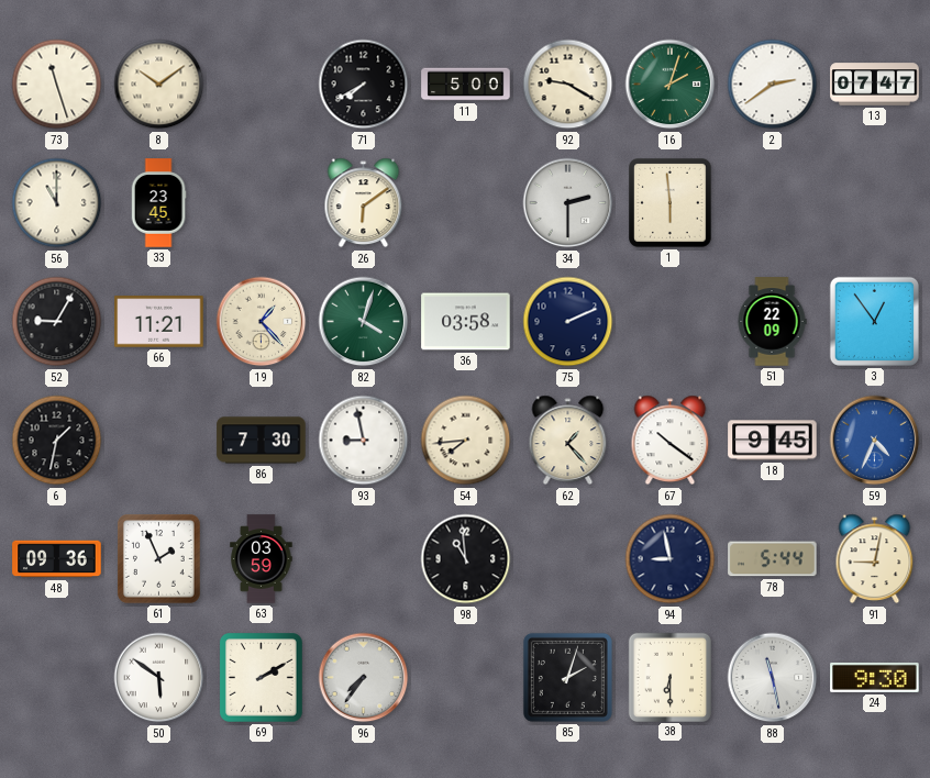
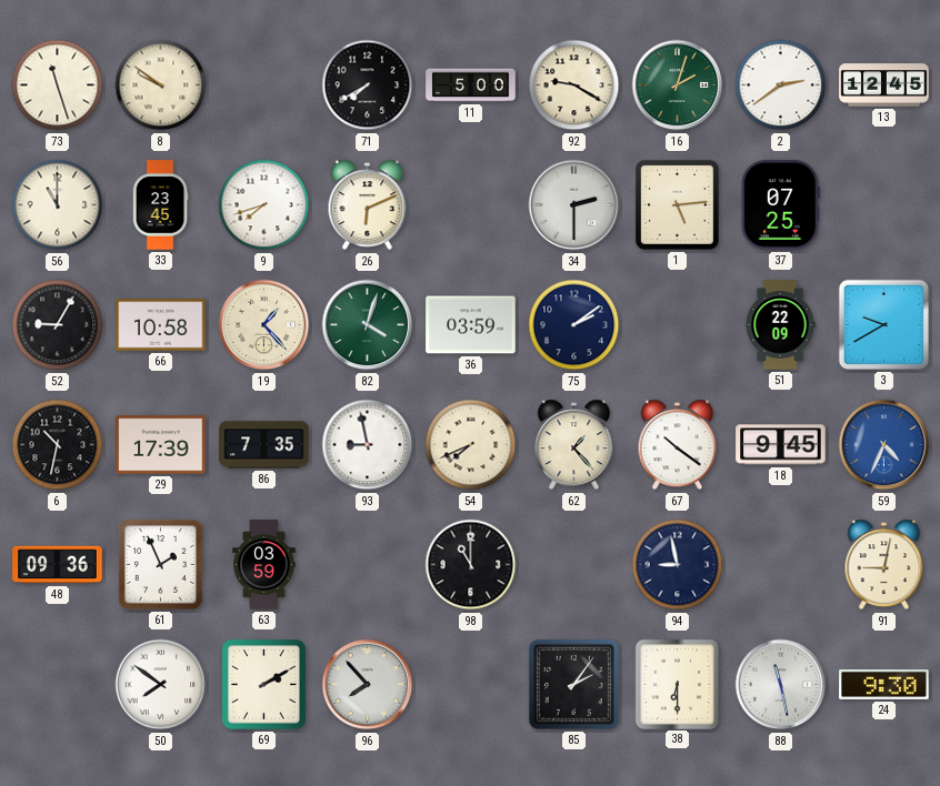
8: 10:09 -> 9:51
13: 07:47 -> 12:45
9: none -> 7:42
26: 6:09 -> 6:11
1: 5:59 -> 5:14
37: none -> 07:25
66: 11:21 -> 10:58
36: 03:58 -> 03:59
75: 2:11 -> 2:09
3: 12:54 -> 9:40
6: 1:32 -> 10:32
29: none -> 17:39
86: 7:30 -> 7:35
54: 7:44 -> 7:41
98: 10:59 -> 11:00
78: 5:44 -> none
50: 5:51 -> 7:51
96: 7:36 -> 7:53
85: 2:03 -> 2:06
